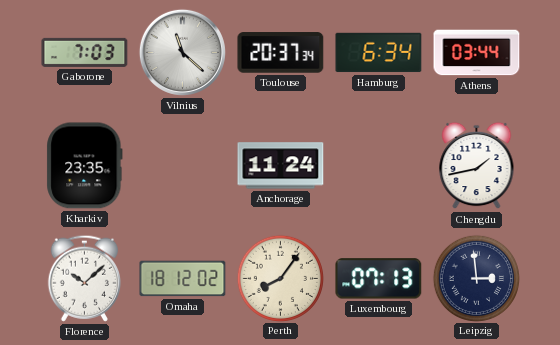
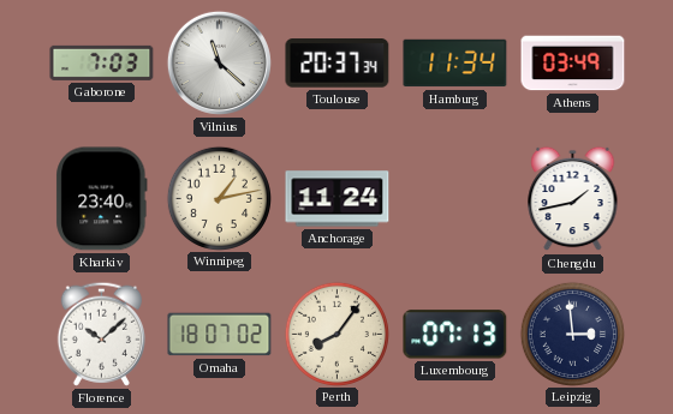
Hamburg: 6:34 -> 11:34
Athens: 03:44 -> 03:49
Kharkiv: 23:35 -> 23:40
Winnipeg: none -> 1:13
Omaha: 18:12 -> 18:07
